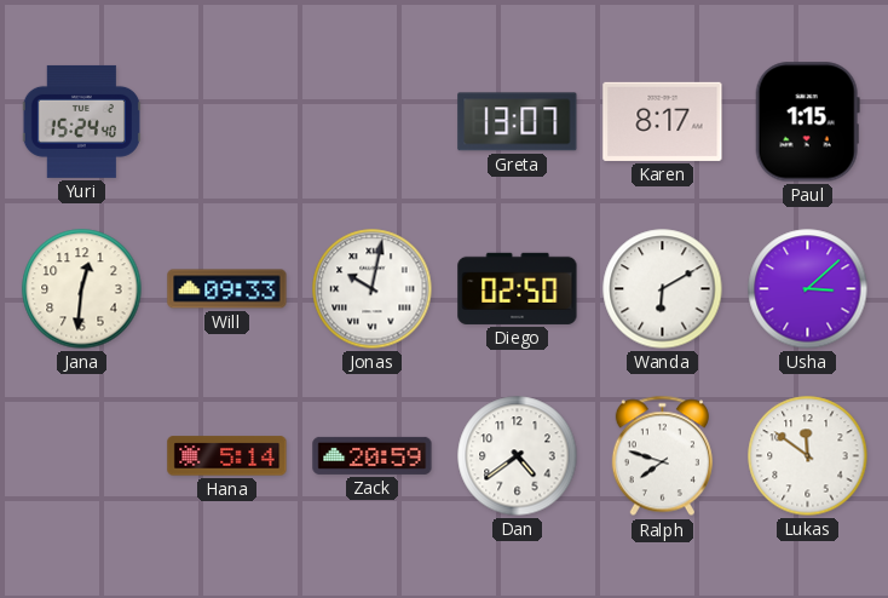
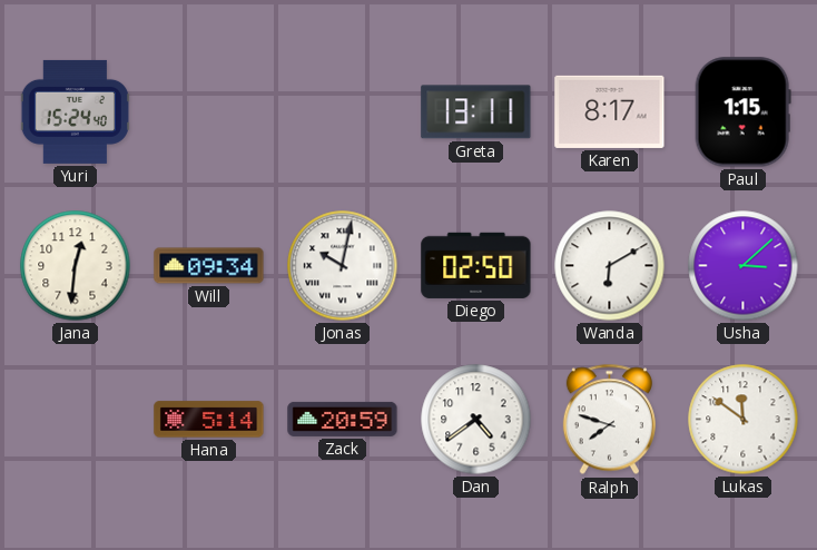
Greta: 13:07 -> 13:11
Will: 09:33 -> 09:34
